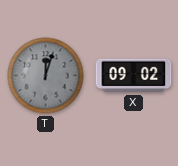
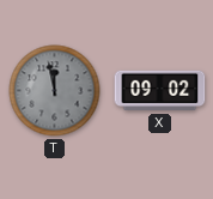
T: 12:03 -> 11:58
